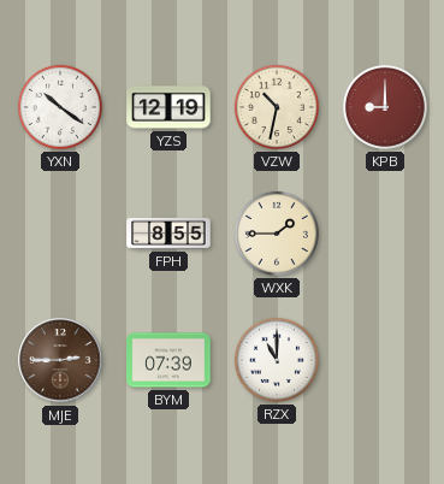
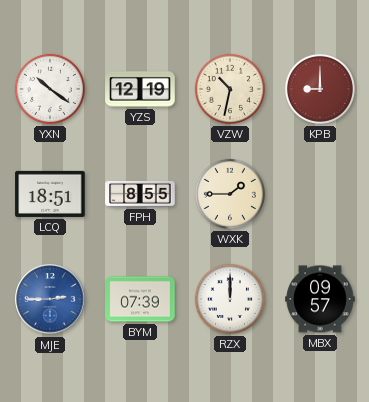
LCQ: none -> 18:51
MJE dial: brown -> blue
RZX: 11:00 -> 12:00
MBX: none -> 09:57
